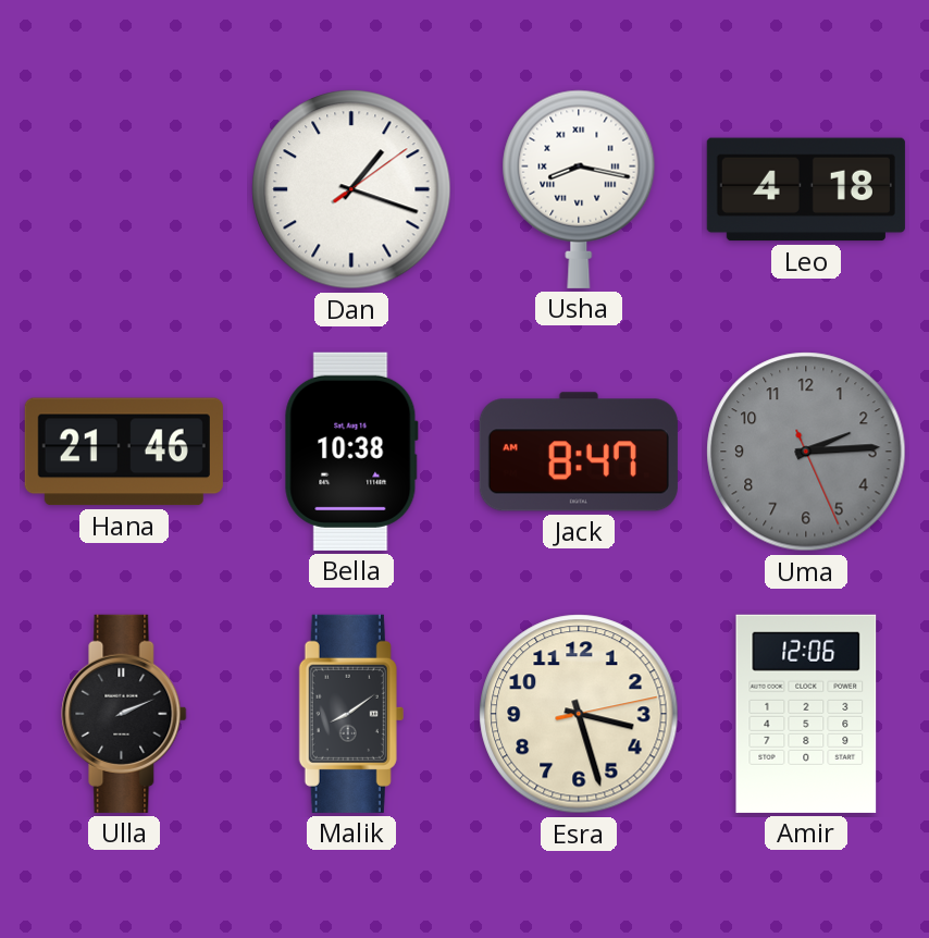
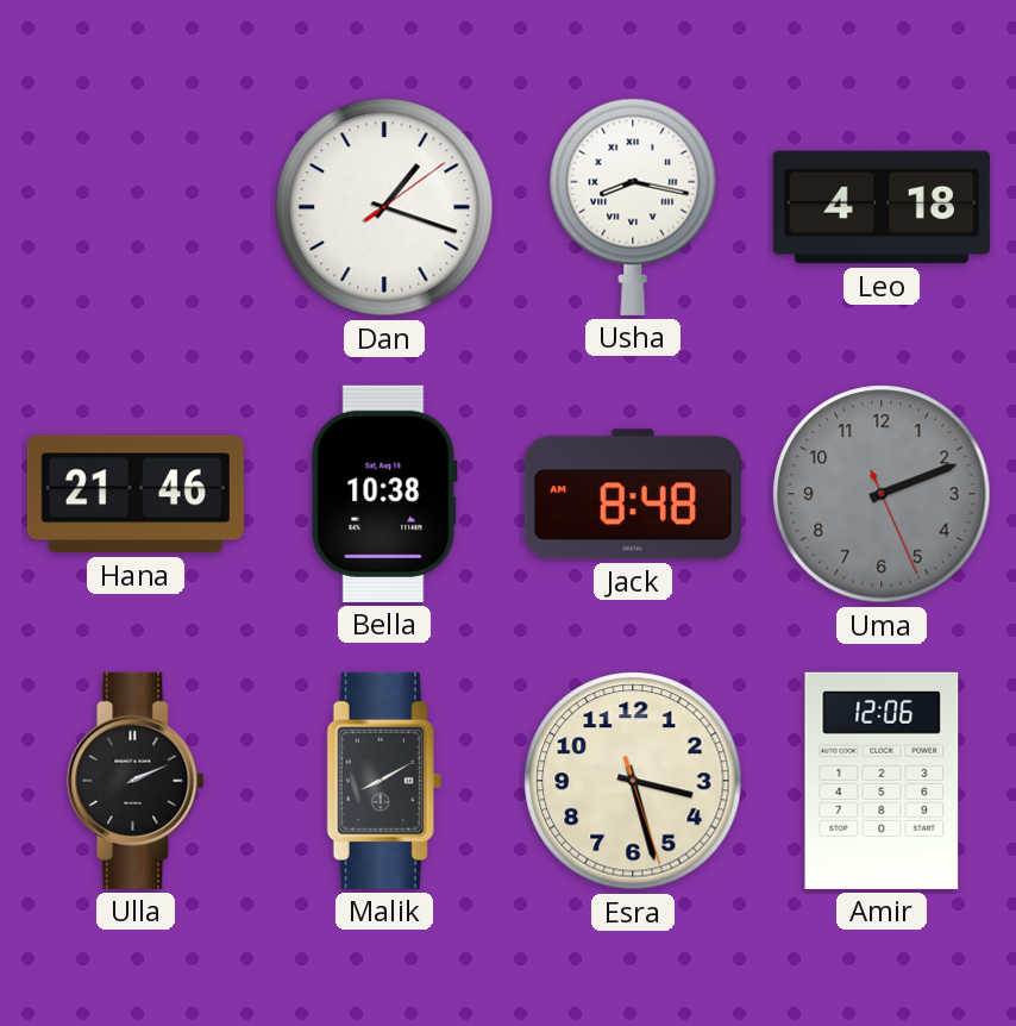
Jack: 8:47 -> 8:48
Uma: 2:14 -> 2:11
Malik: 8:09 -> 8:10
Esra: 3:27:13 -> 3:27:27
